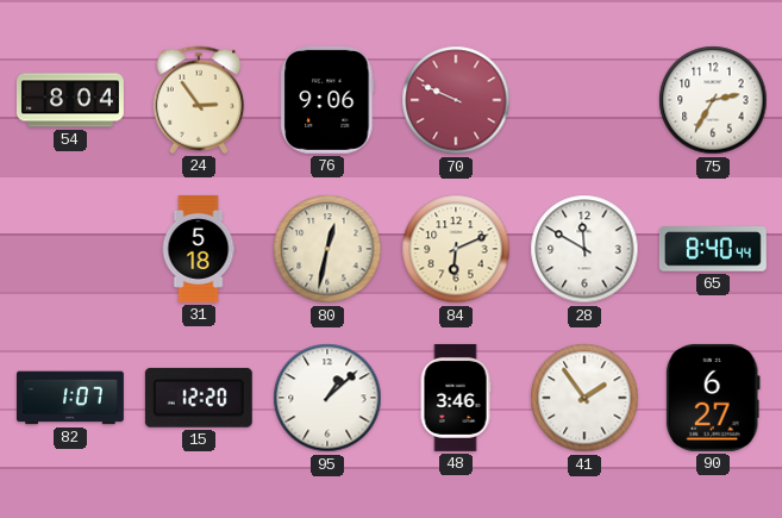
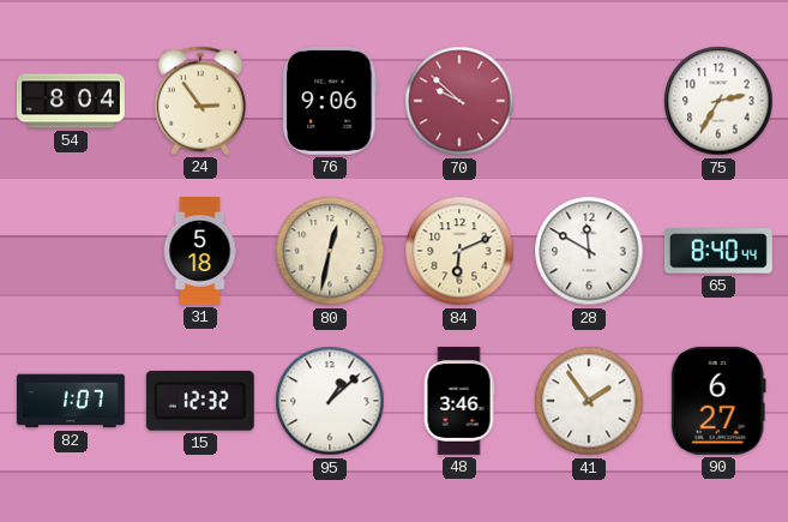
70: 9:49 -> 9:52
15: 12:20 -> 12:32
